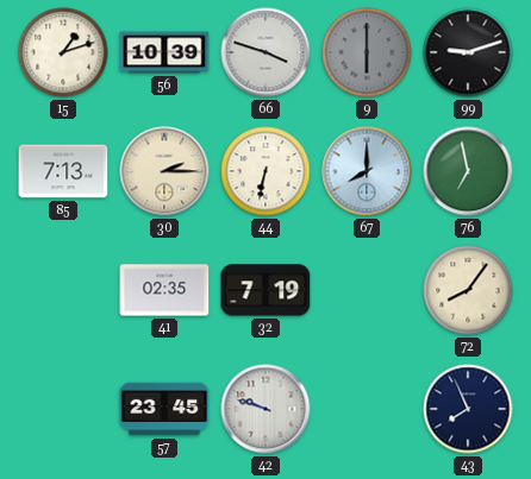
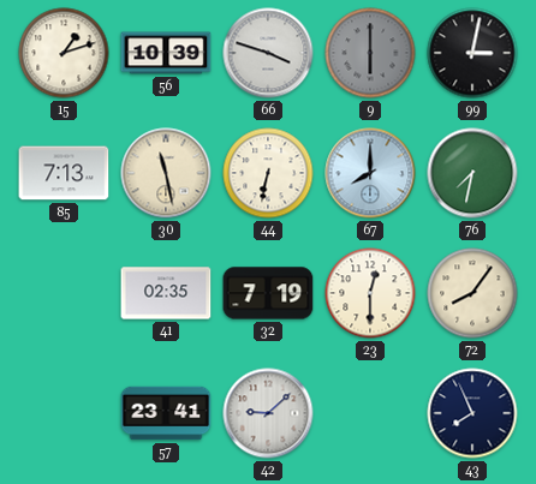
99: 9:12 -> 3:02
30: 2:15 -> 11:28
76: 6:58 -> 7:32
23: none -> 12:30
57: 23:45 -> 23:41
42: 9:48 -> 9:08
